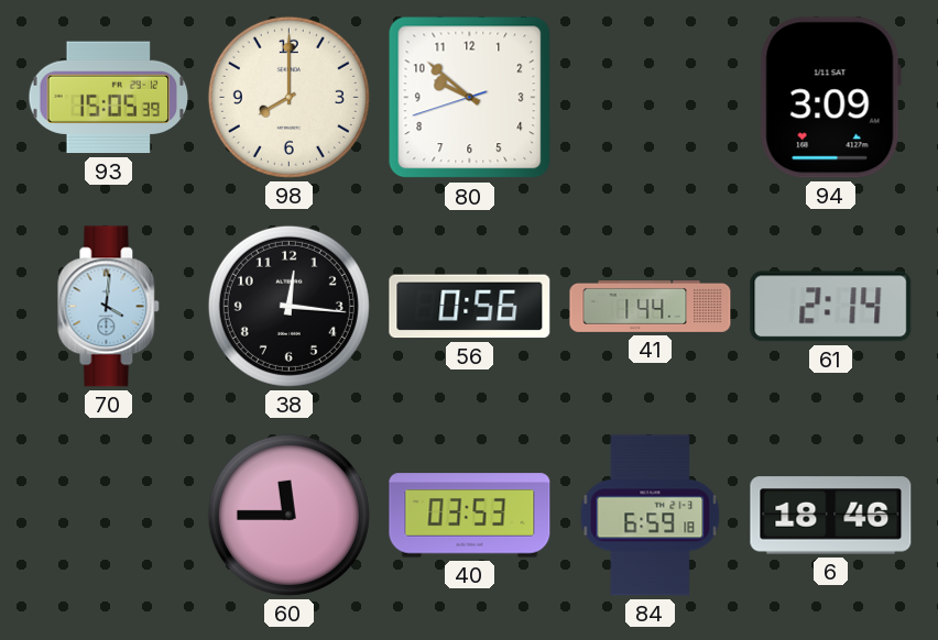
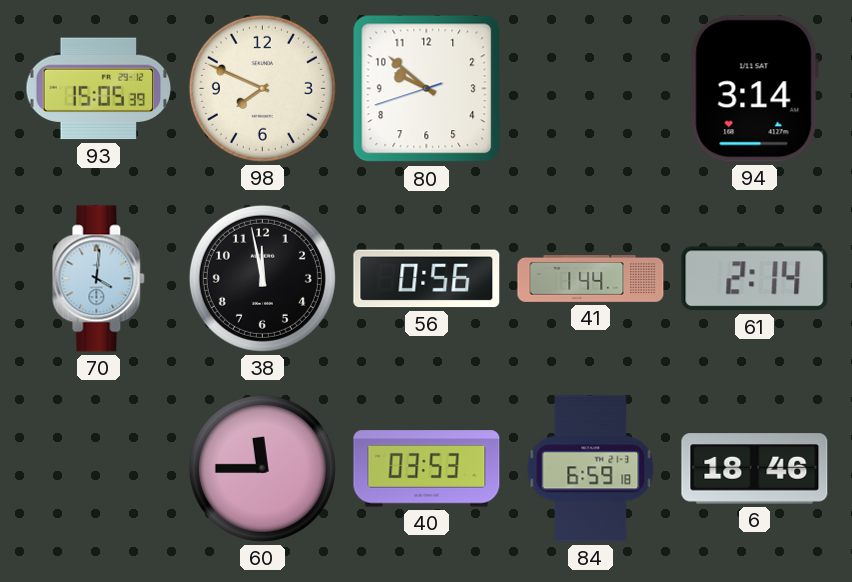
98: 8:00 -> 7:49
94: 3:09 -> 3:14
38: 12:16 -> 11:58
